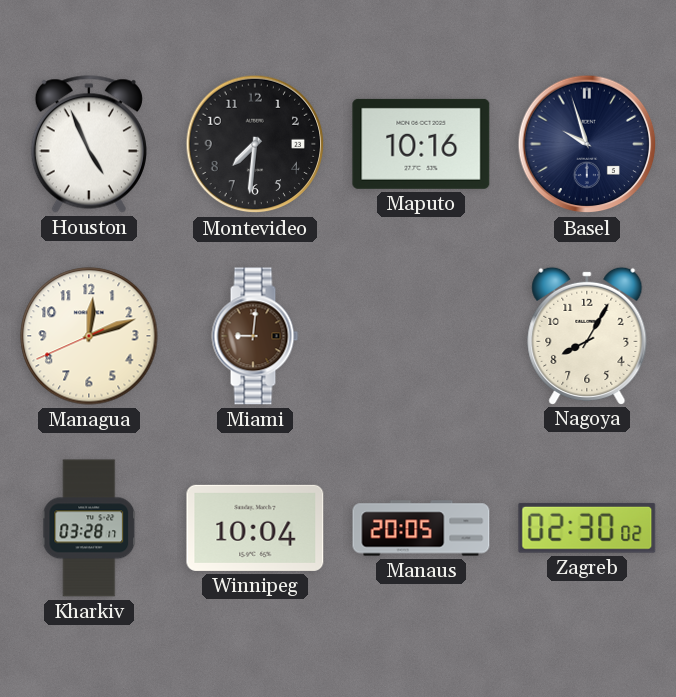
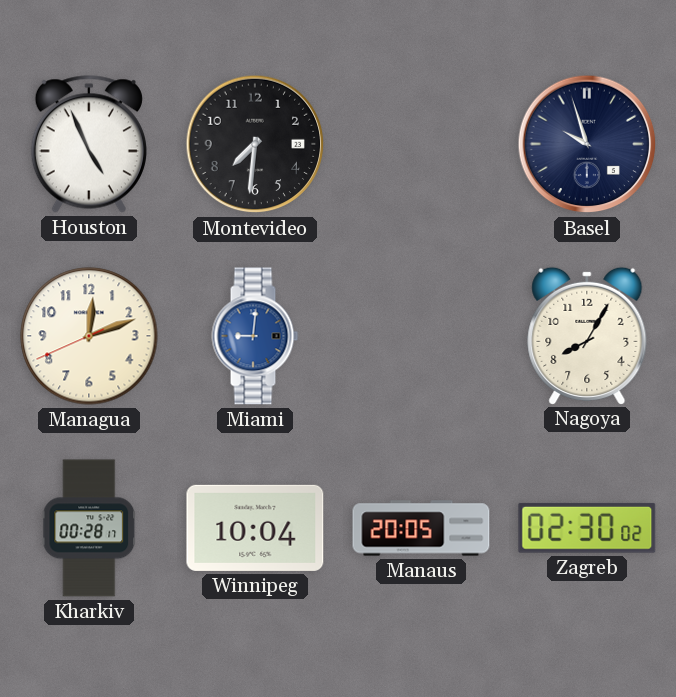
Maputo: 10:16 -> none
Miami dial: brown -> blue
Kharkiv: 03:28 -> 00:28
